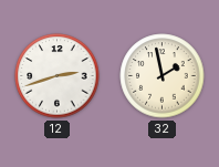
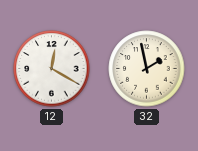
12: 2:42 -> 12:20
